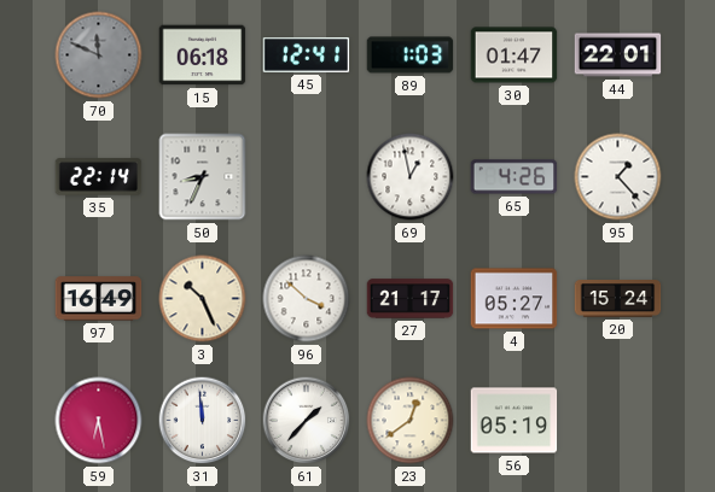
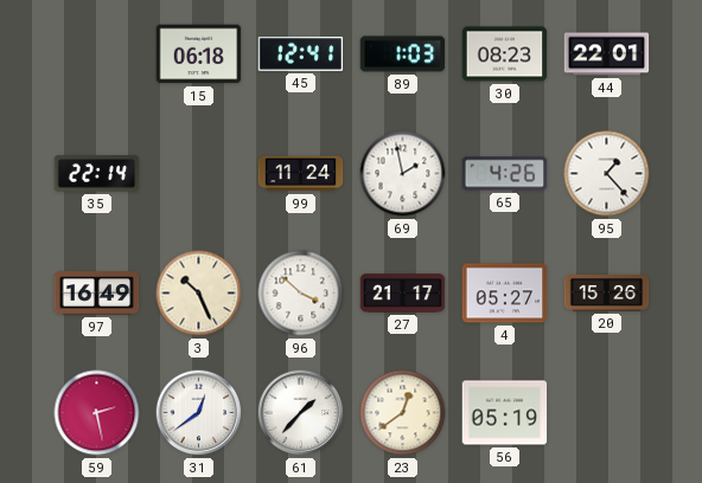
70: 11:49 -> none
30: 01:47 -> 08:23
50: 8:34 -> none
99: none -> 11:24
69: 12:58 -> 1:58
20: 15:24 -> 15:26
59: 6:28 -> 2:28
31: 11:59 -> 12:39
